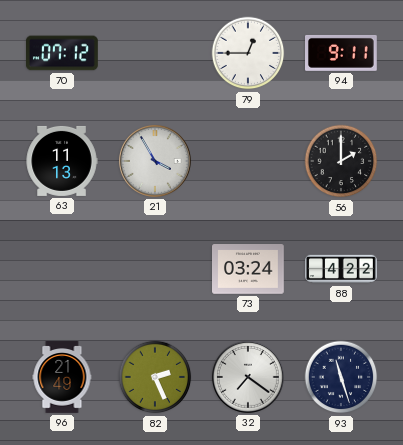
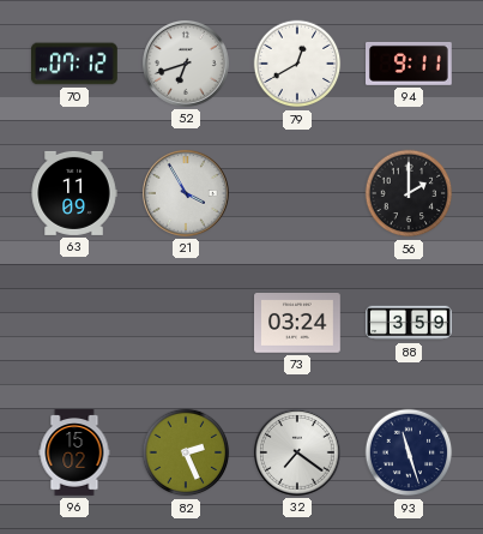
52: none -> 6:42
79: 12:45 -> 12:40
63: 11:13 -> 11:09
88: 4:22 -> 3:59
96: 21:49 -> 15:02
